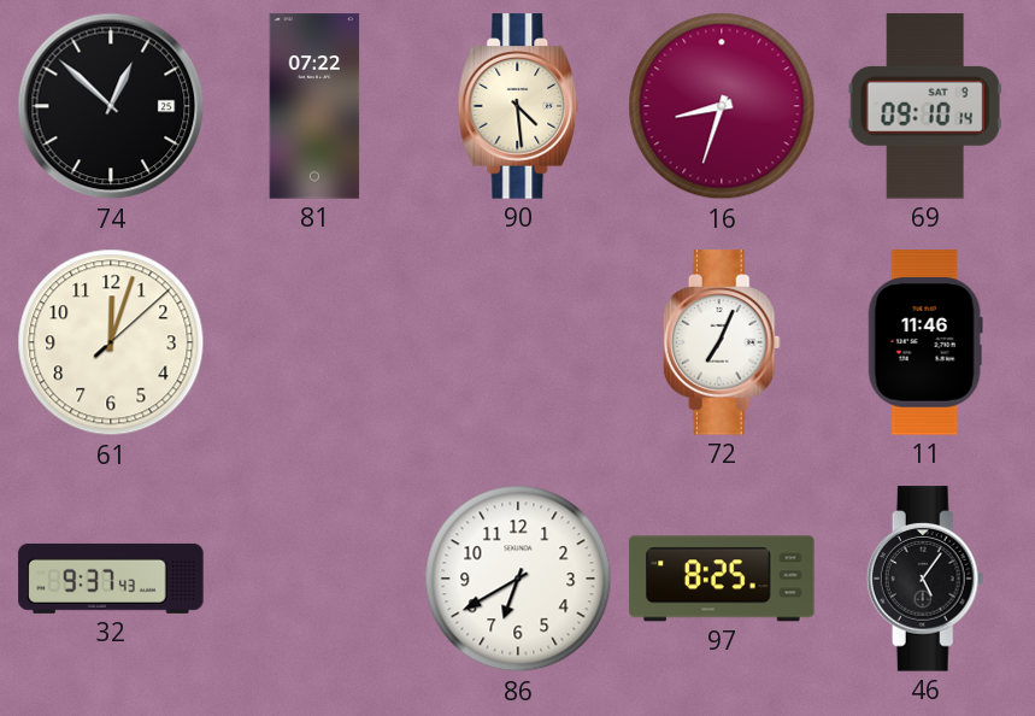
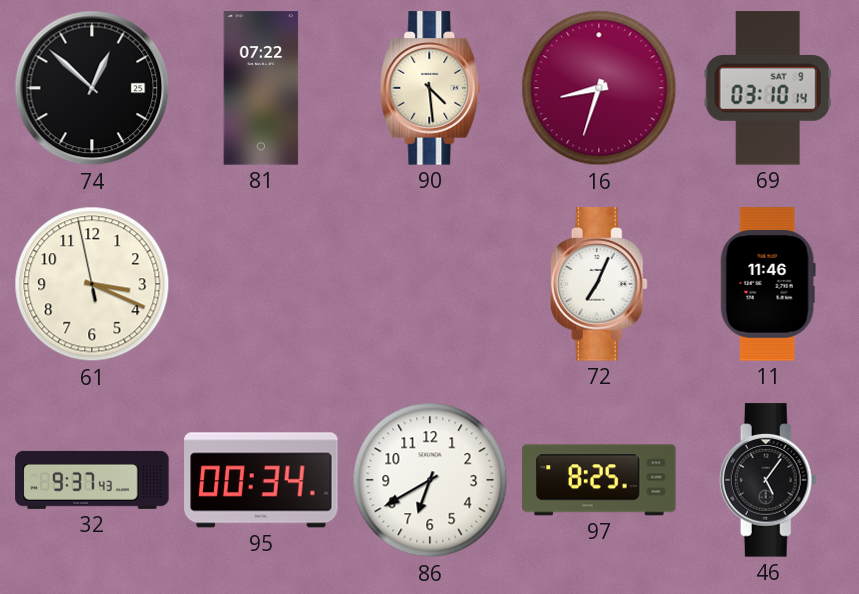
69: 09:10 -> 03:10
61: 12:03 -> 3:18
95: none -> 00:34
